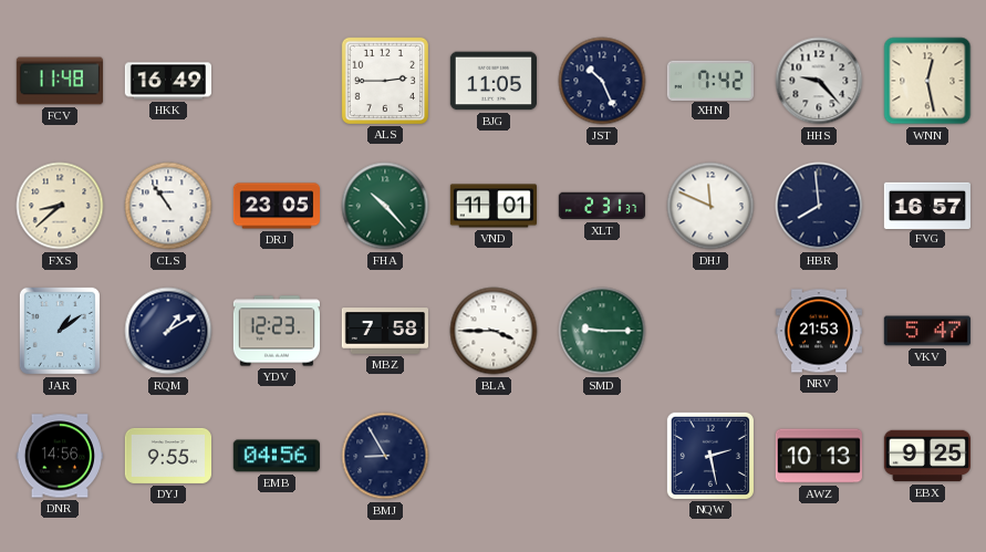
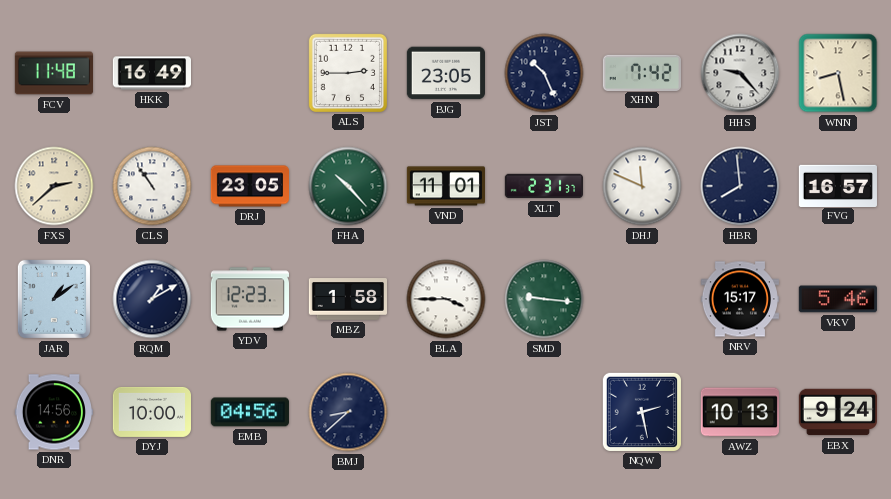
BJG: 11:05 -> 23:05
WNN: 12:28 -> 8:28
FXS: 8:38 -> 2:38
MBZ: 7:58 -> 1:58
SMD: 9:15 -> 9:16
NRV: 21:53 -> 15:17
VKV: 5:47 -> 5:46
DYJ: 9:55 -> 10:00
BMJ: 8:55 -> 8:38
EBX: 9:25 -> 9:24
